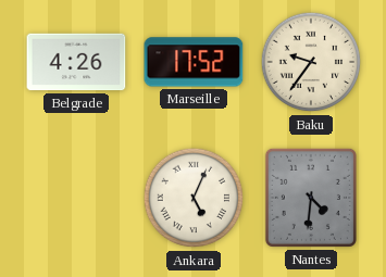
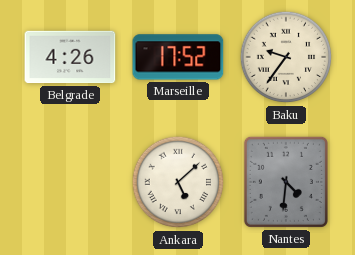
Ankara: 5:04 -> 5:08
